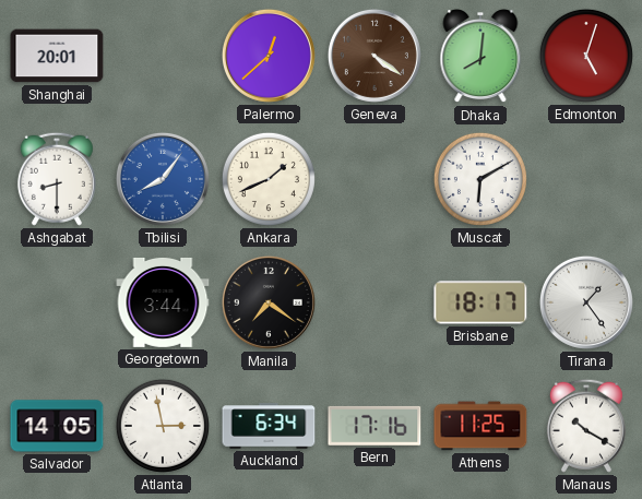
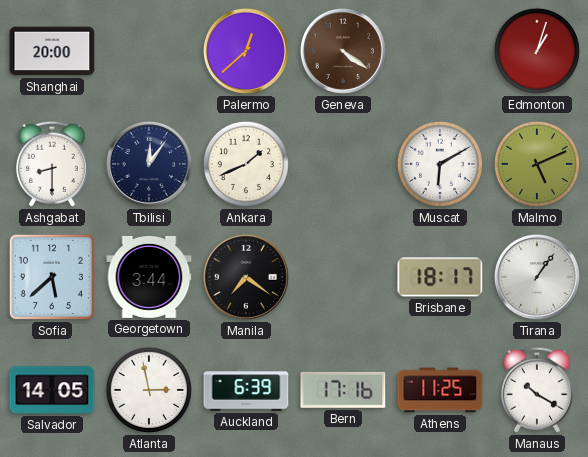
Shanghai: 20:01 -> 20:00
Dhaka: 8:01 -> none
Edmonton: 5:03 -> 1:03
Tbilisi: 8:06 -> 12:06
Tbilisi dial: blue -> navy
Malmo: none -> 5:11
Sofia: none -> 5:38
Tirana: 1:24 -> 1:06
Auckland: 6:34 -> 6:39
